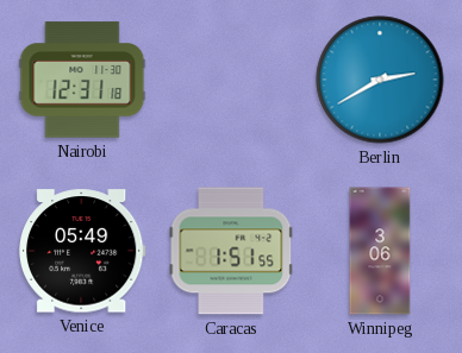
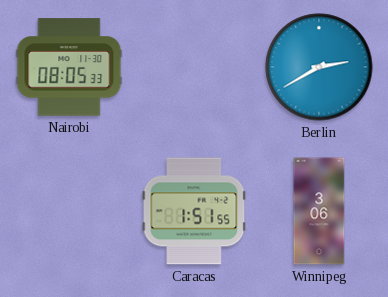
Nairobi: 12:31 -> 08:05
Venice: 05:49 -> none
